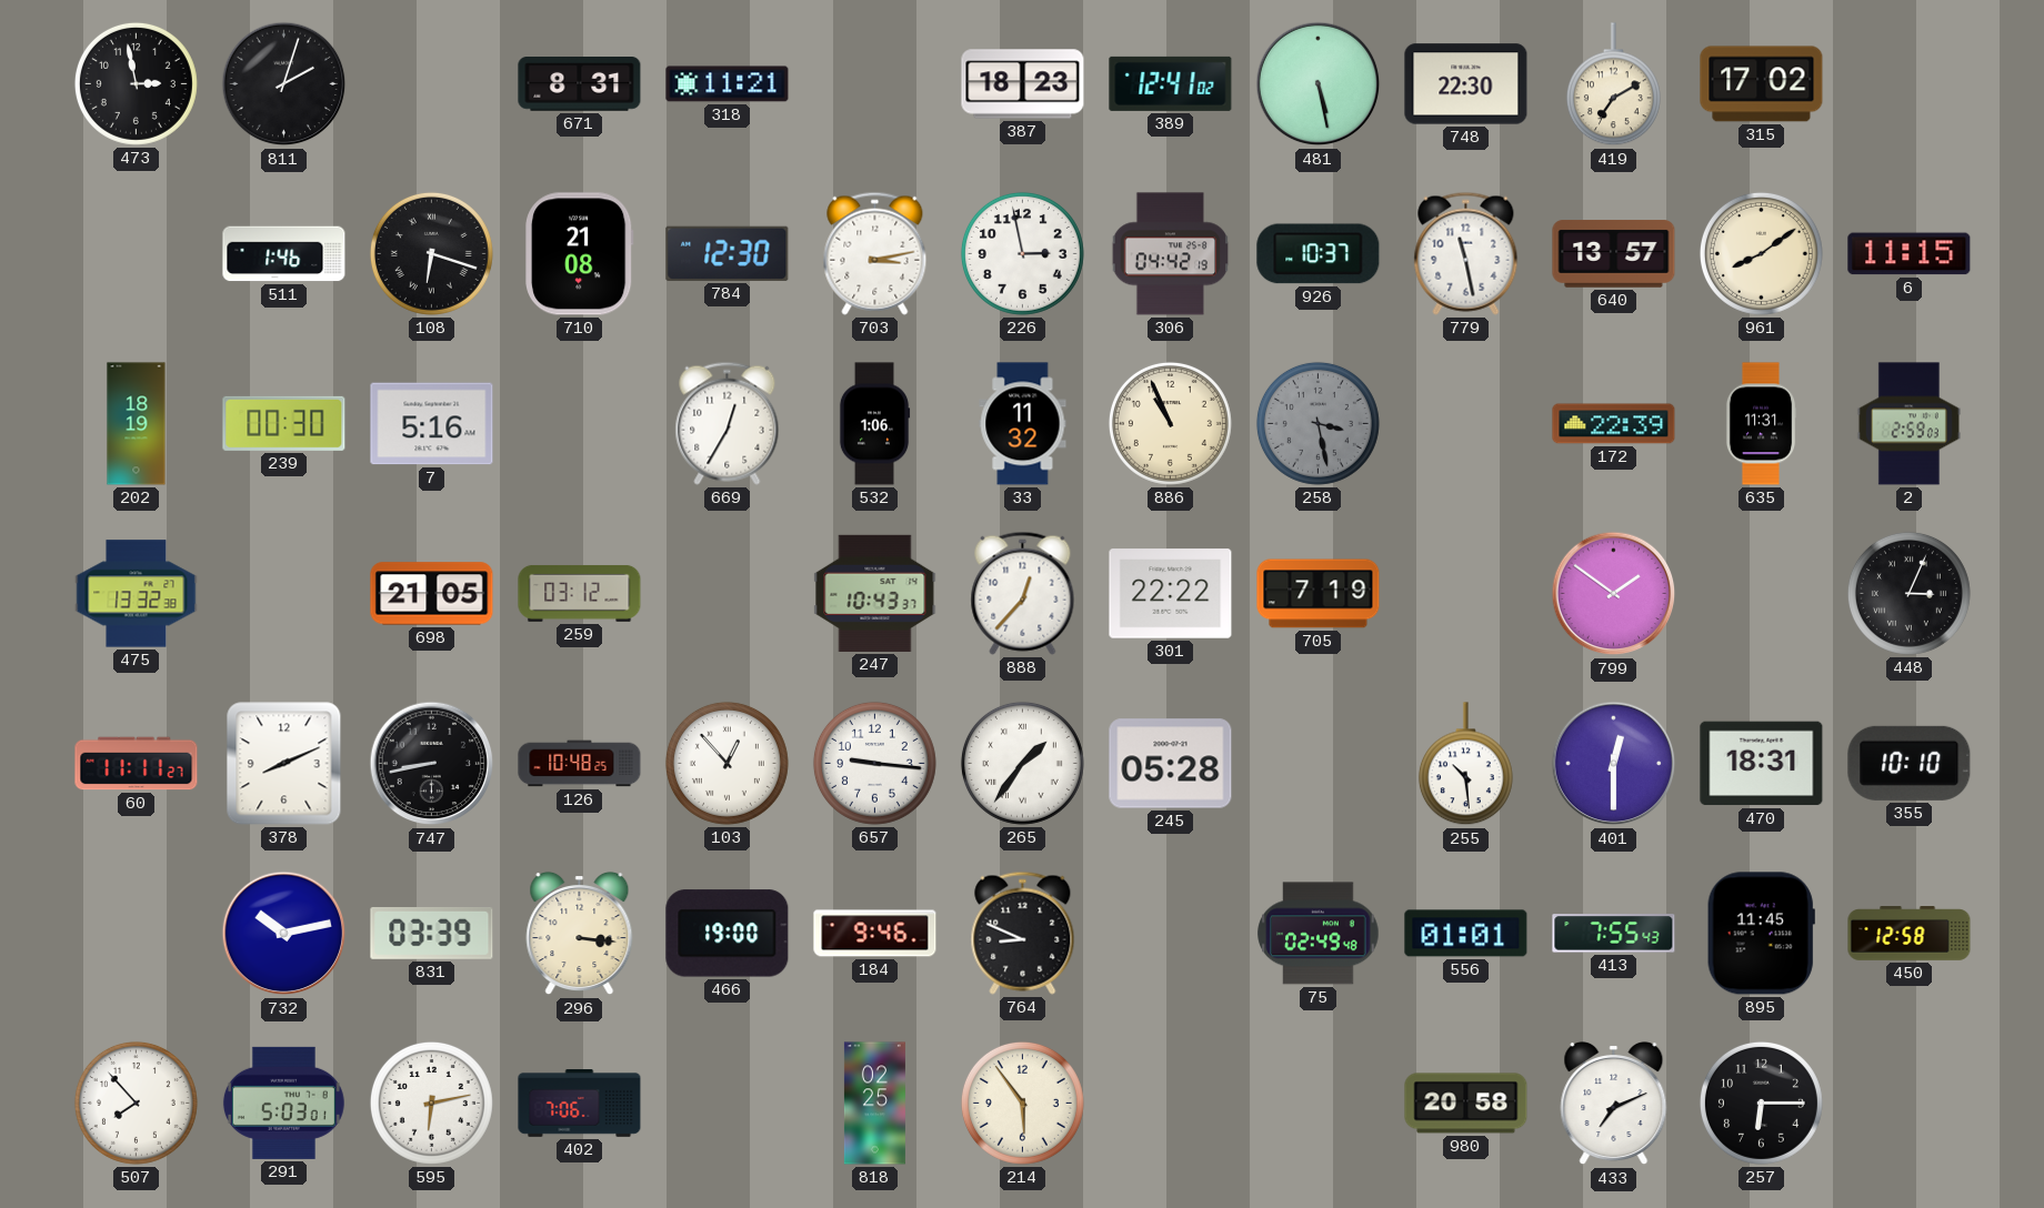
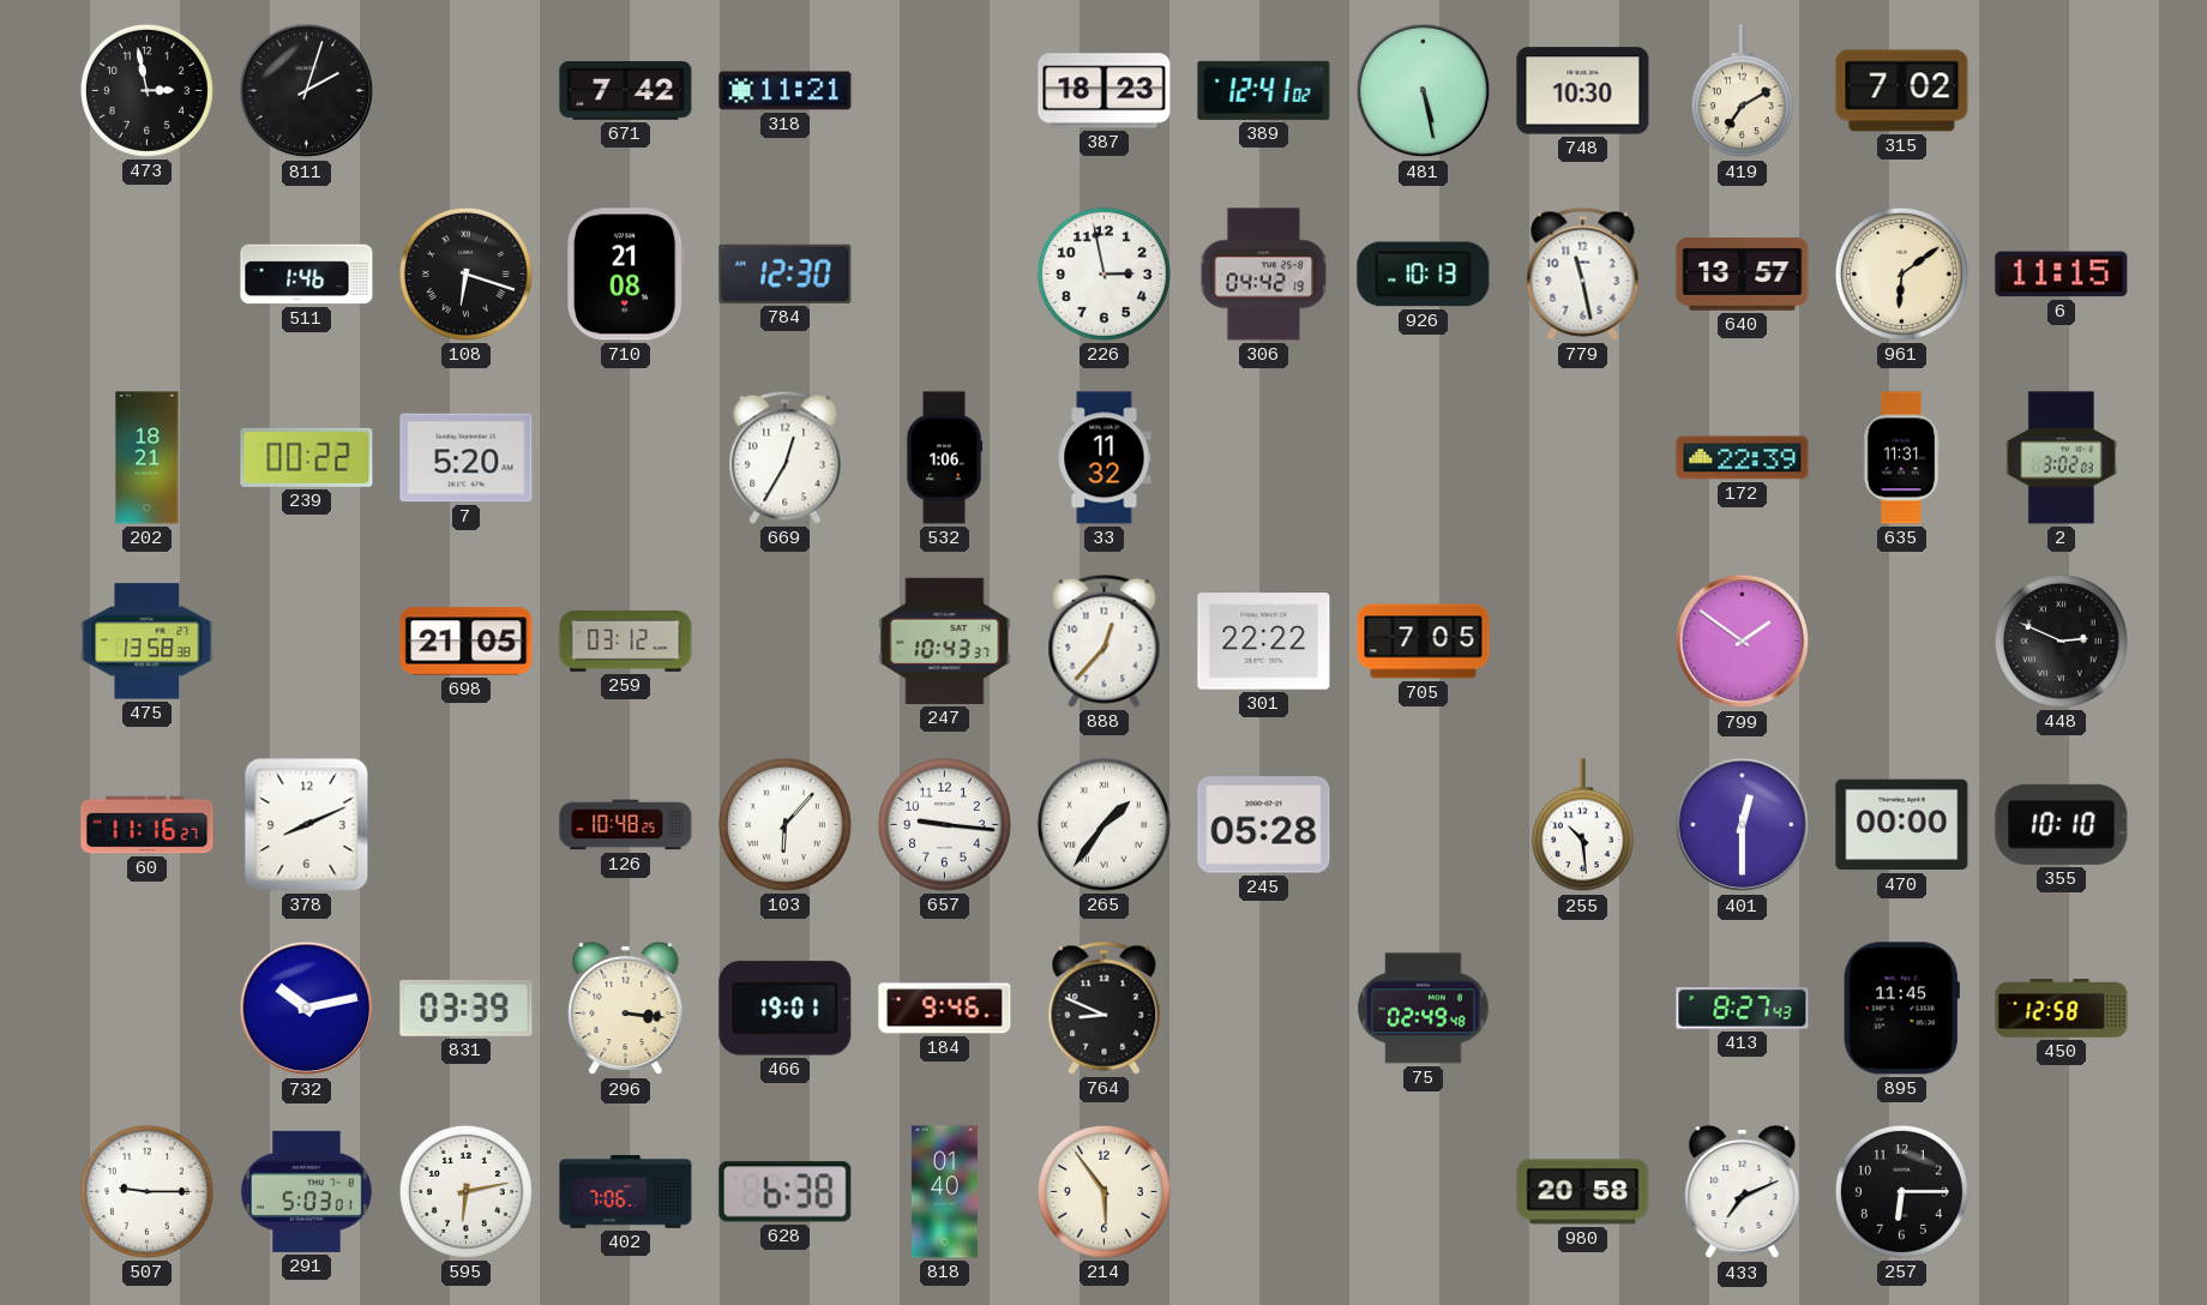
671: 8:31 -> 7:42
748: 22:30 -> 10:30
315: 17:02 -> 7:02
703: 3:13 -> none
926: 10:37 -> 10:13
961: 8:09 -> 6:09
202: 18:19 -> 18:21
239: 00:30 -> 00:22
7: 5:16 -> 5:20
886: 10:56 -> none
258: 3:28 -> none
2: 2:59 -> 3:02
475: 13:32 -> 13:58
705: 7:19 -> 7:05
448: 3:04 -> 2:49
60: 11:11 -> 11:16
747: 8:43 -> none
103: 12:53 -> 6:07
470: 18:31 -> 00:00
466: 19:00 -> 19:01
556: 01:01 -> none
413: 7:55 -> 8:27
507: 7:53 -> 9:15
628: none -> 6:38
818: 02:25 -> 01:40
